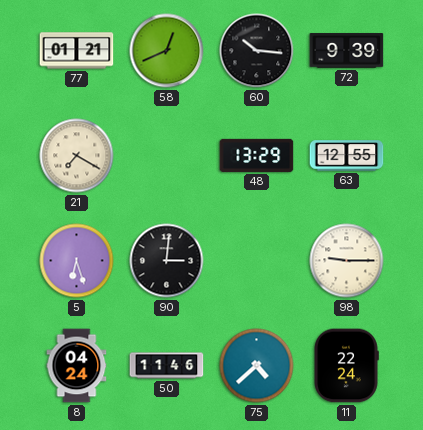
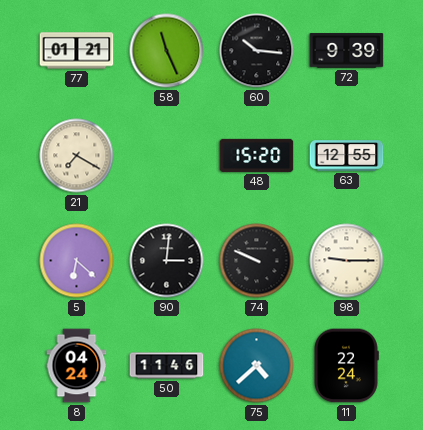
58: 12:41 -> 11:26
48: 13:29 -> 15:20
5: 6:27 -> 6:22
74: none -> 9:49
